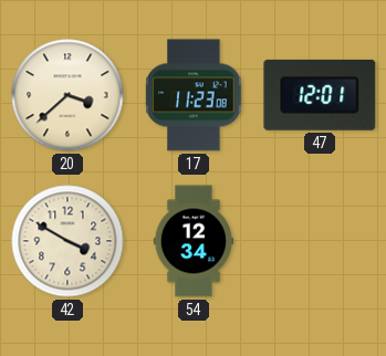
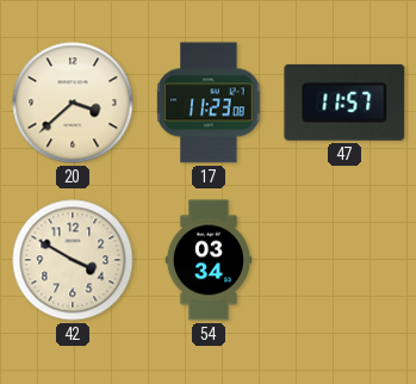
47: 12:01 -> 11:57
54: 12:34 -> 03:34
